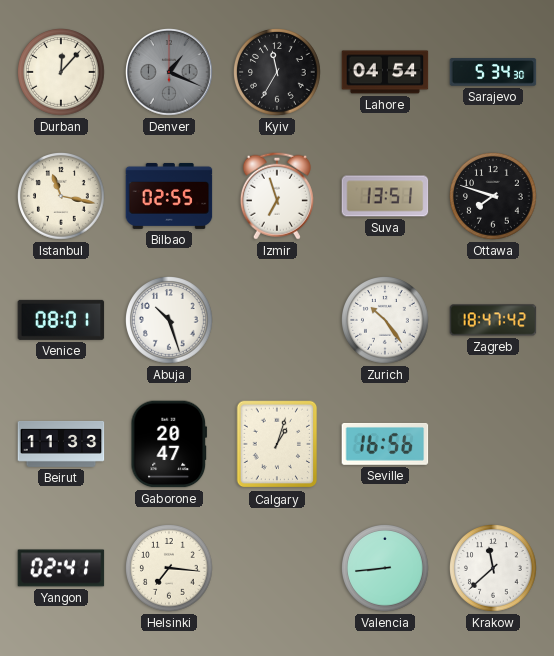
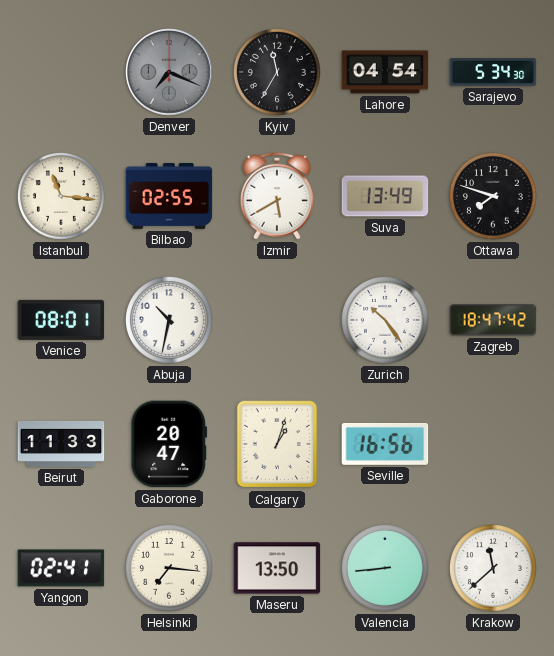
Durban: 12:07 -> none
Denver: 1:19 -> 7:19
Istanbul: 11:17 -> 11:16
Izmir: 6:57 -> 5:40
Suva: 13:51 -> 13:49
Abuja: 10:27 -> 10:32
Maseru: none -> 13:50
